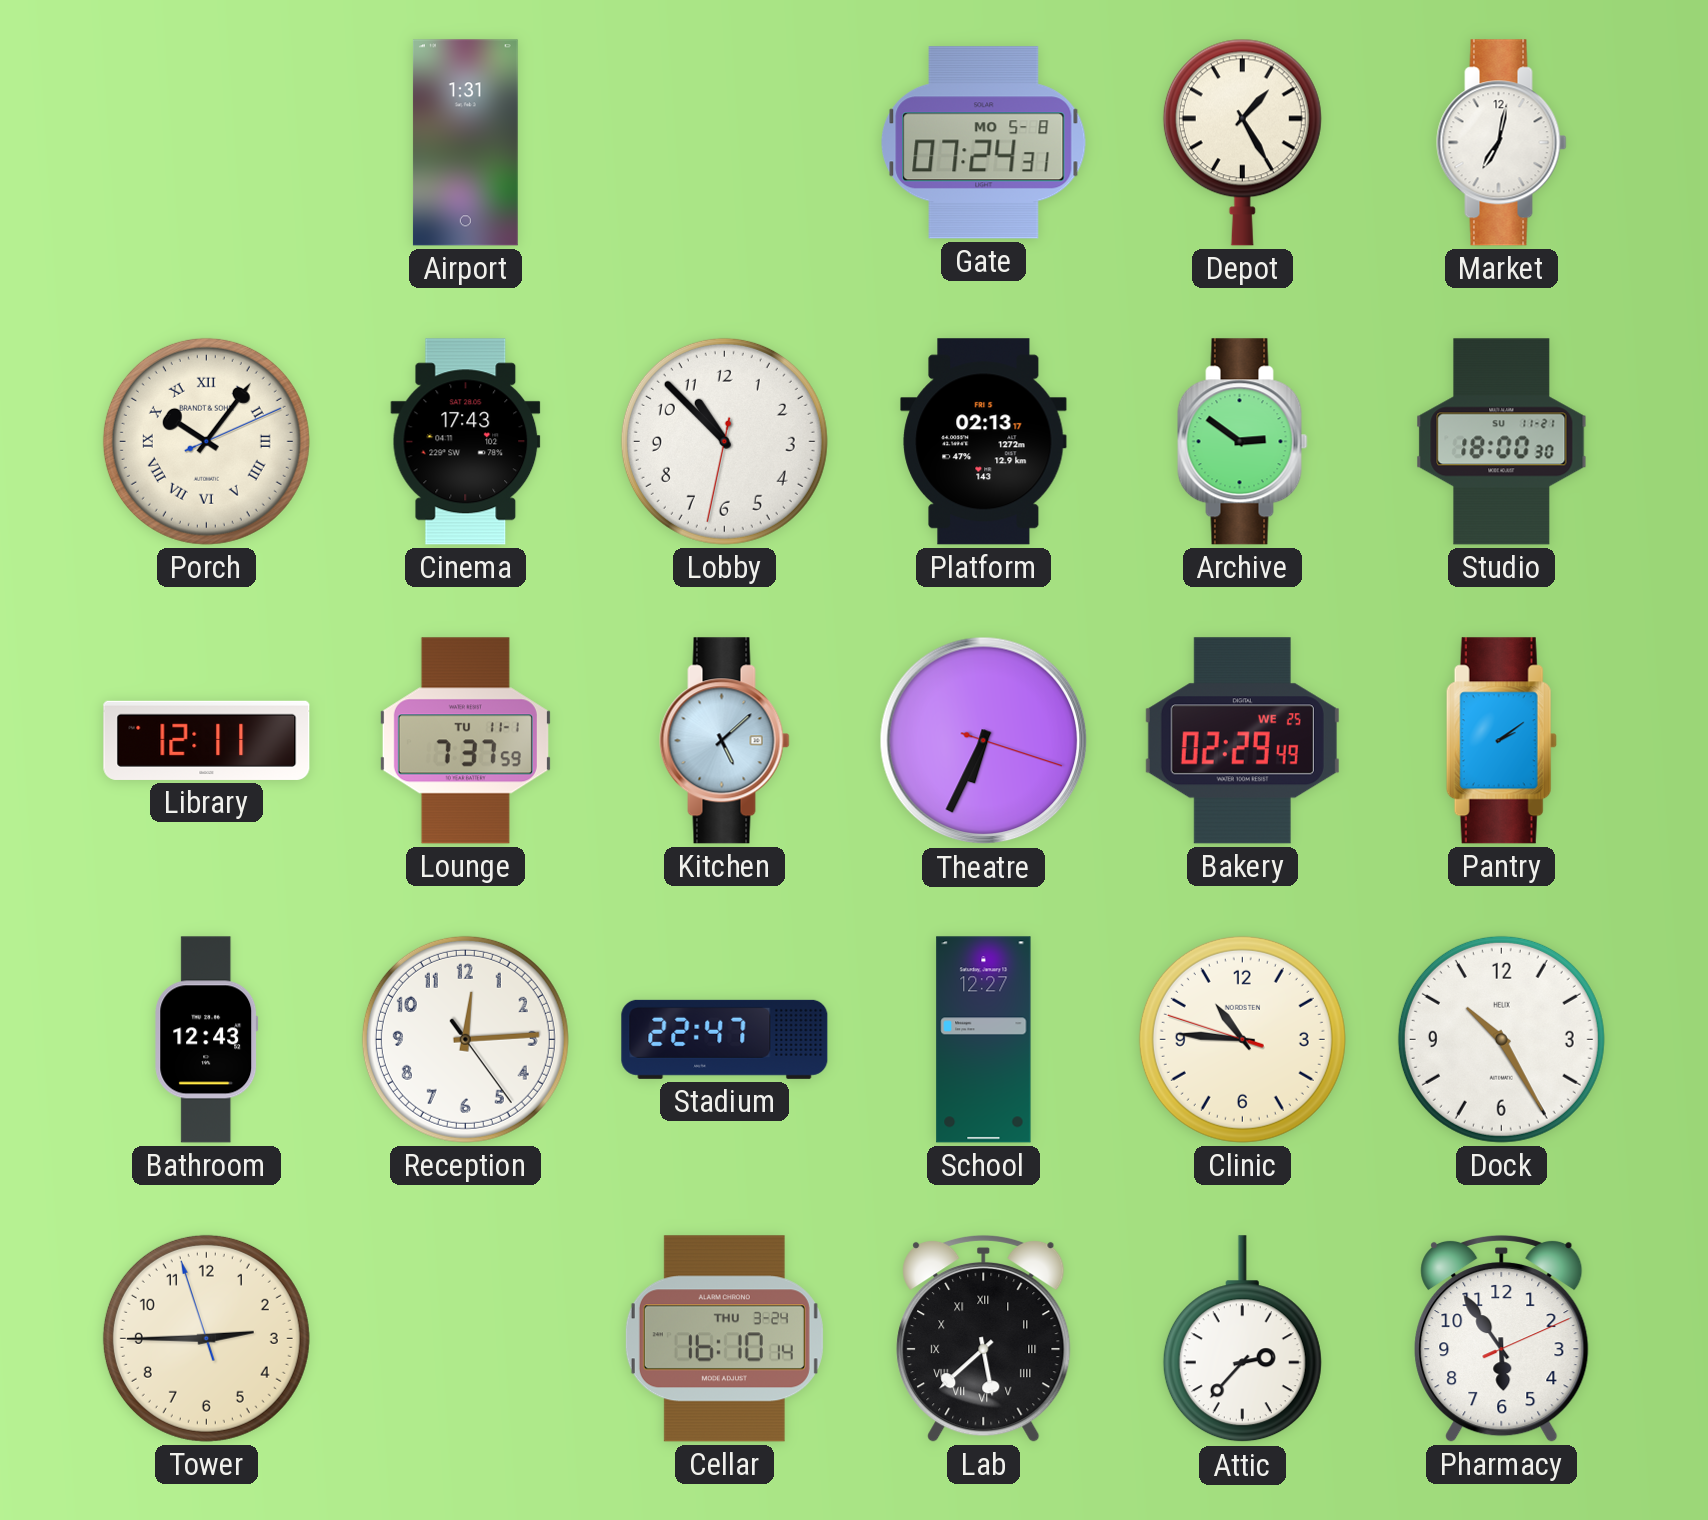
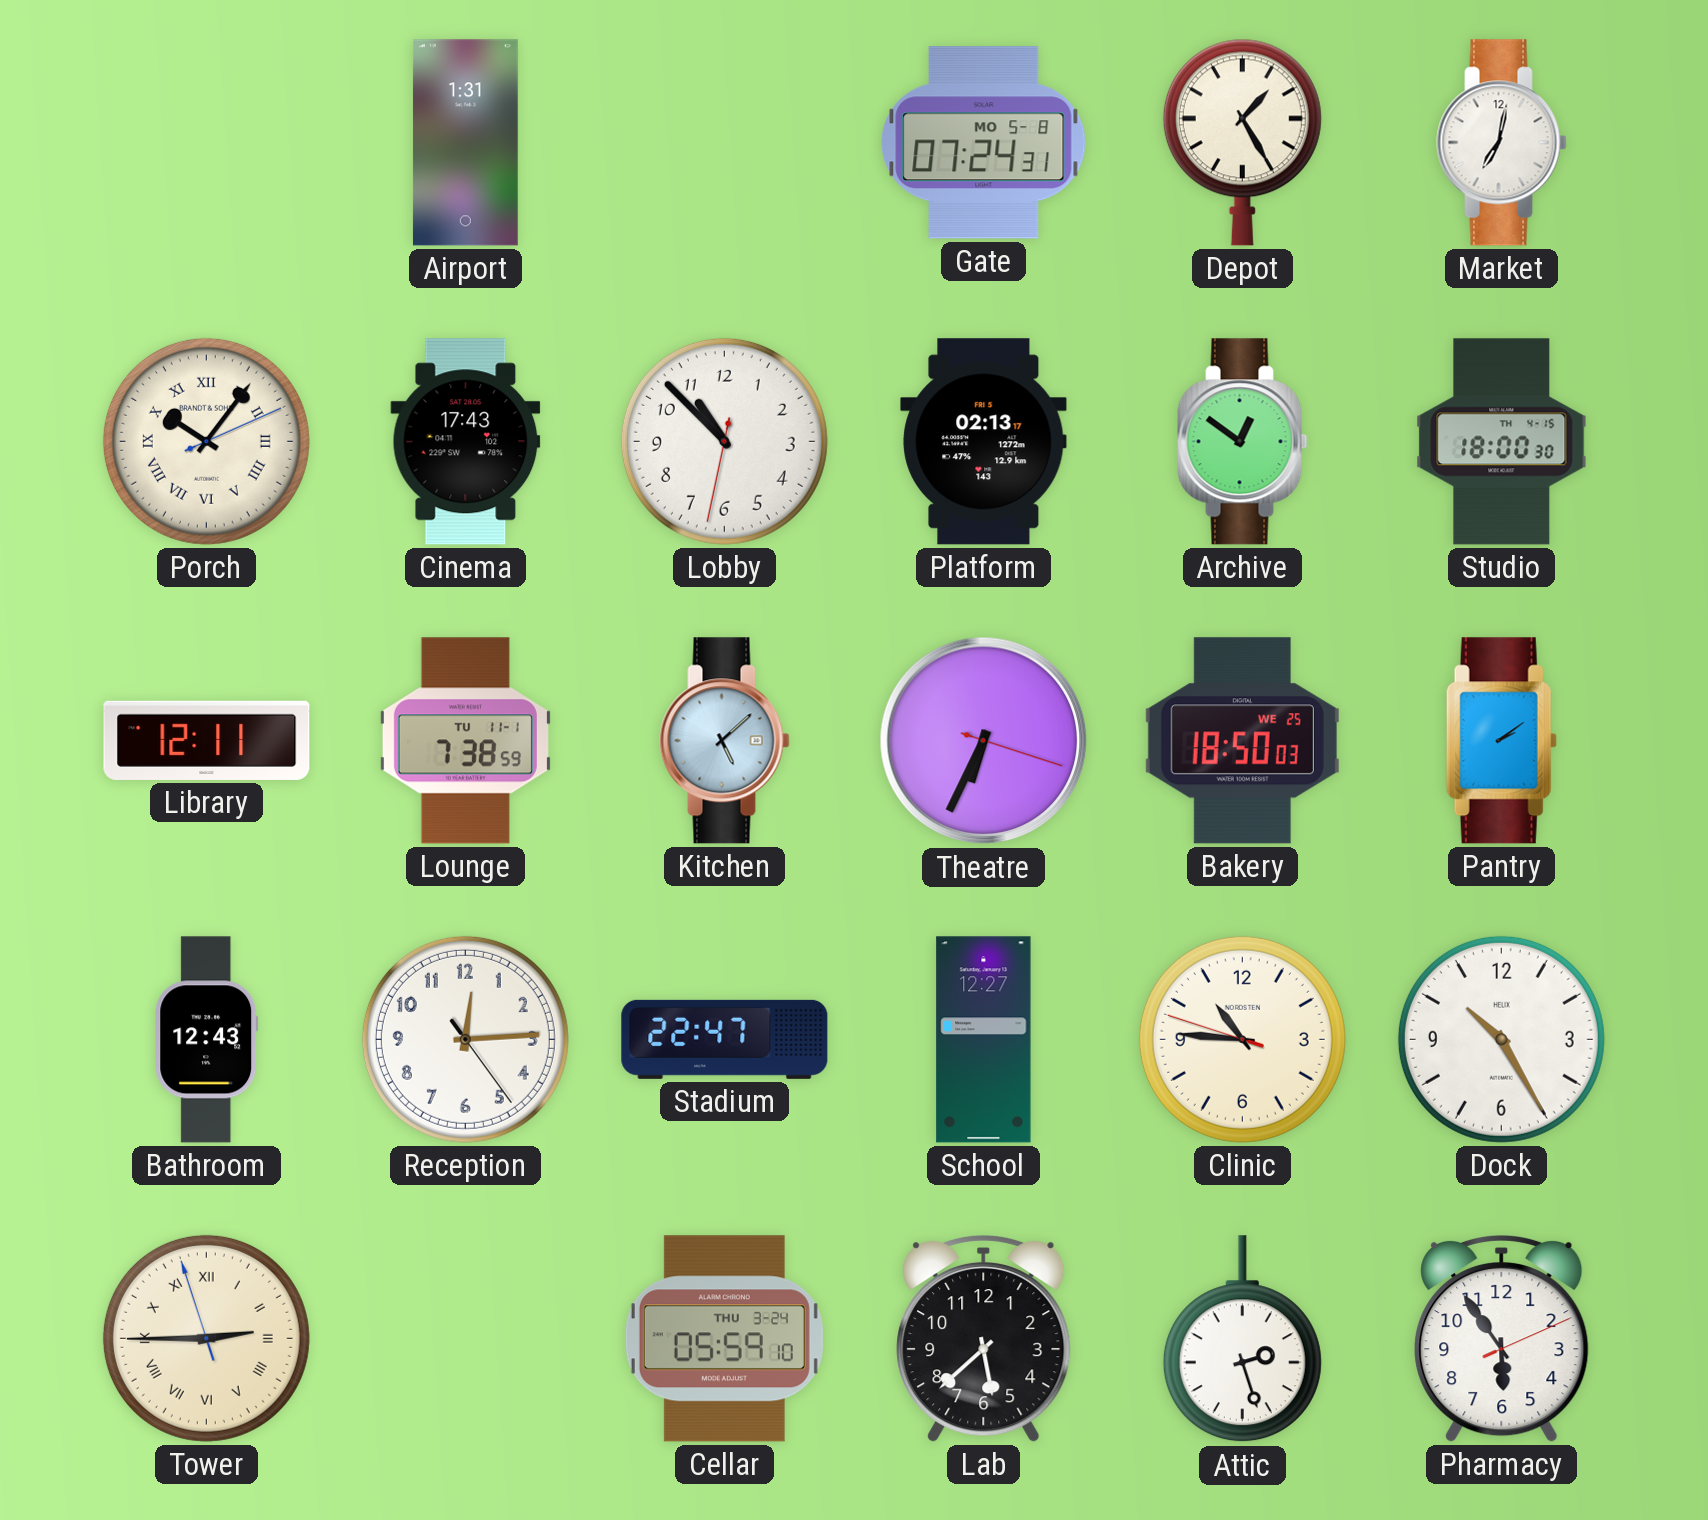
Archive: 2:51 -> 12:51
Studio date: SU 11-21 -> TH 4-15
Lounge: 7:37 -> 7:38
Bakery: 02:29 -> 18:50
Tower numerals: Arabic -> Roman
Cellar: 16:10 -> 05:59
Lab numerals: Roman -> Arabic
Attic: 2:37 -> 2:27
